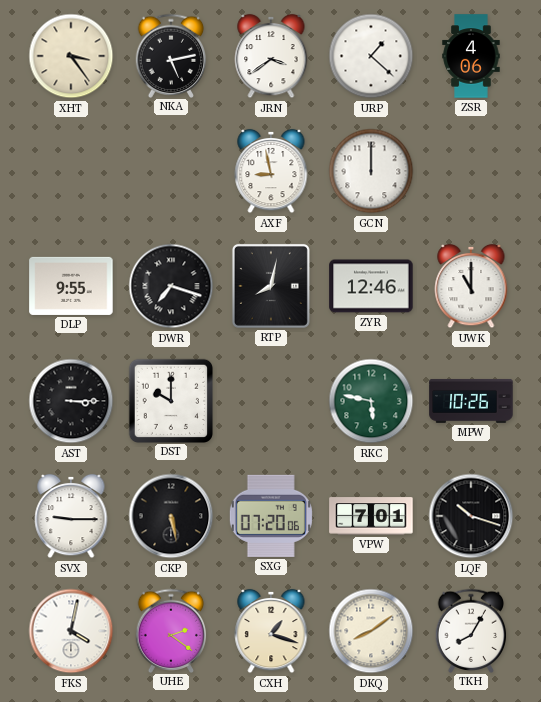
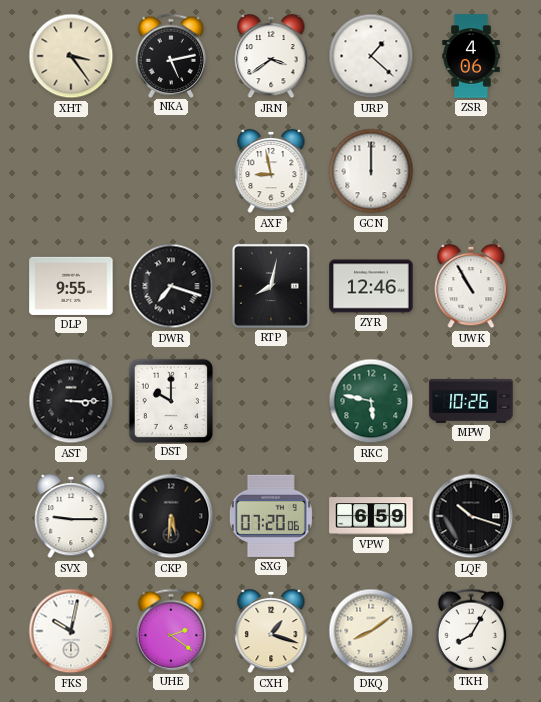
UWK: 11:00 -> 10:55
CKP: 5:28 -> 5:31
VPW: 7:01 -> 6:59
FKS: 4:02 -> 10:02
